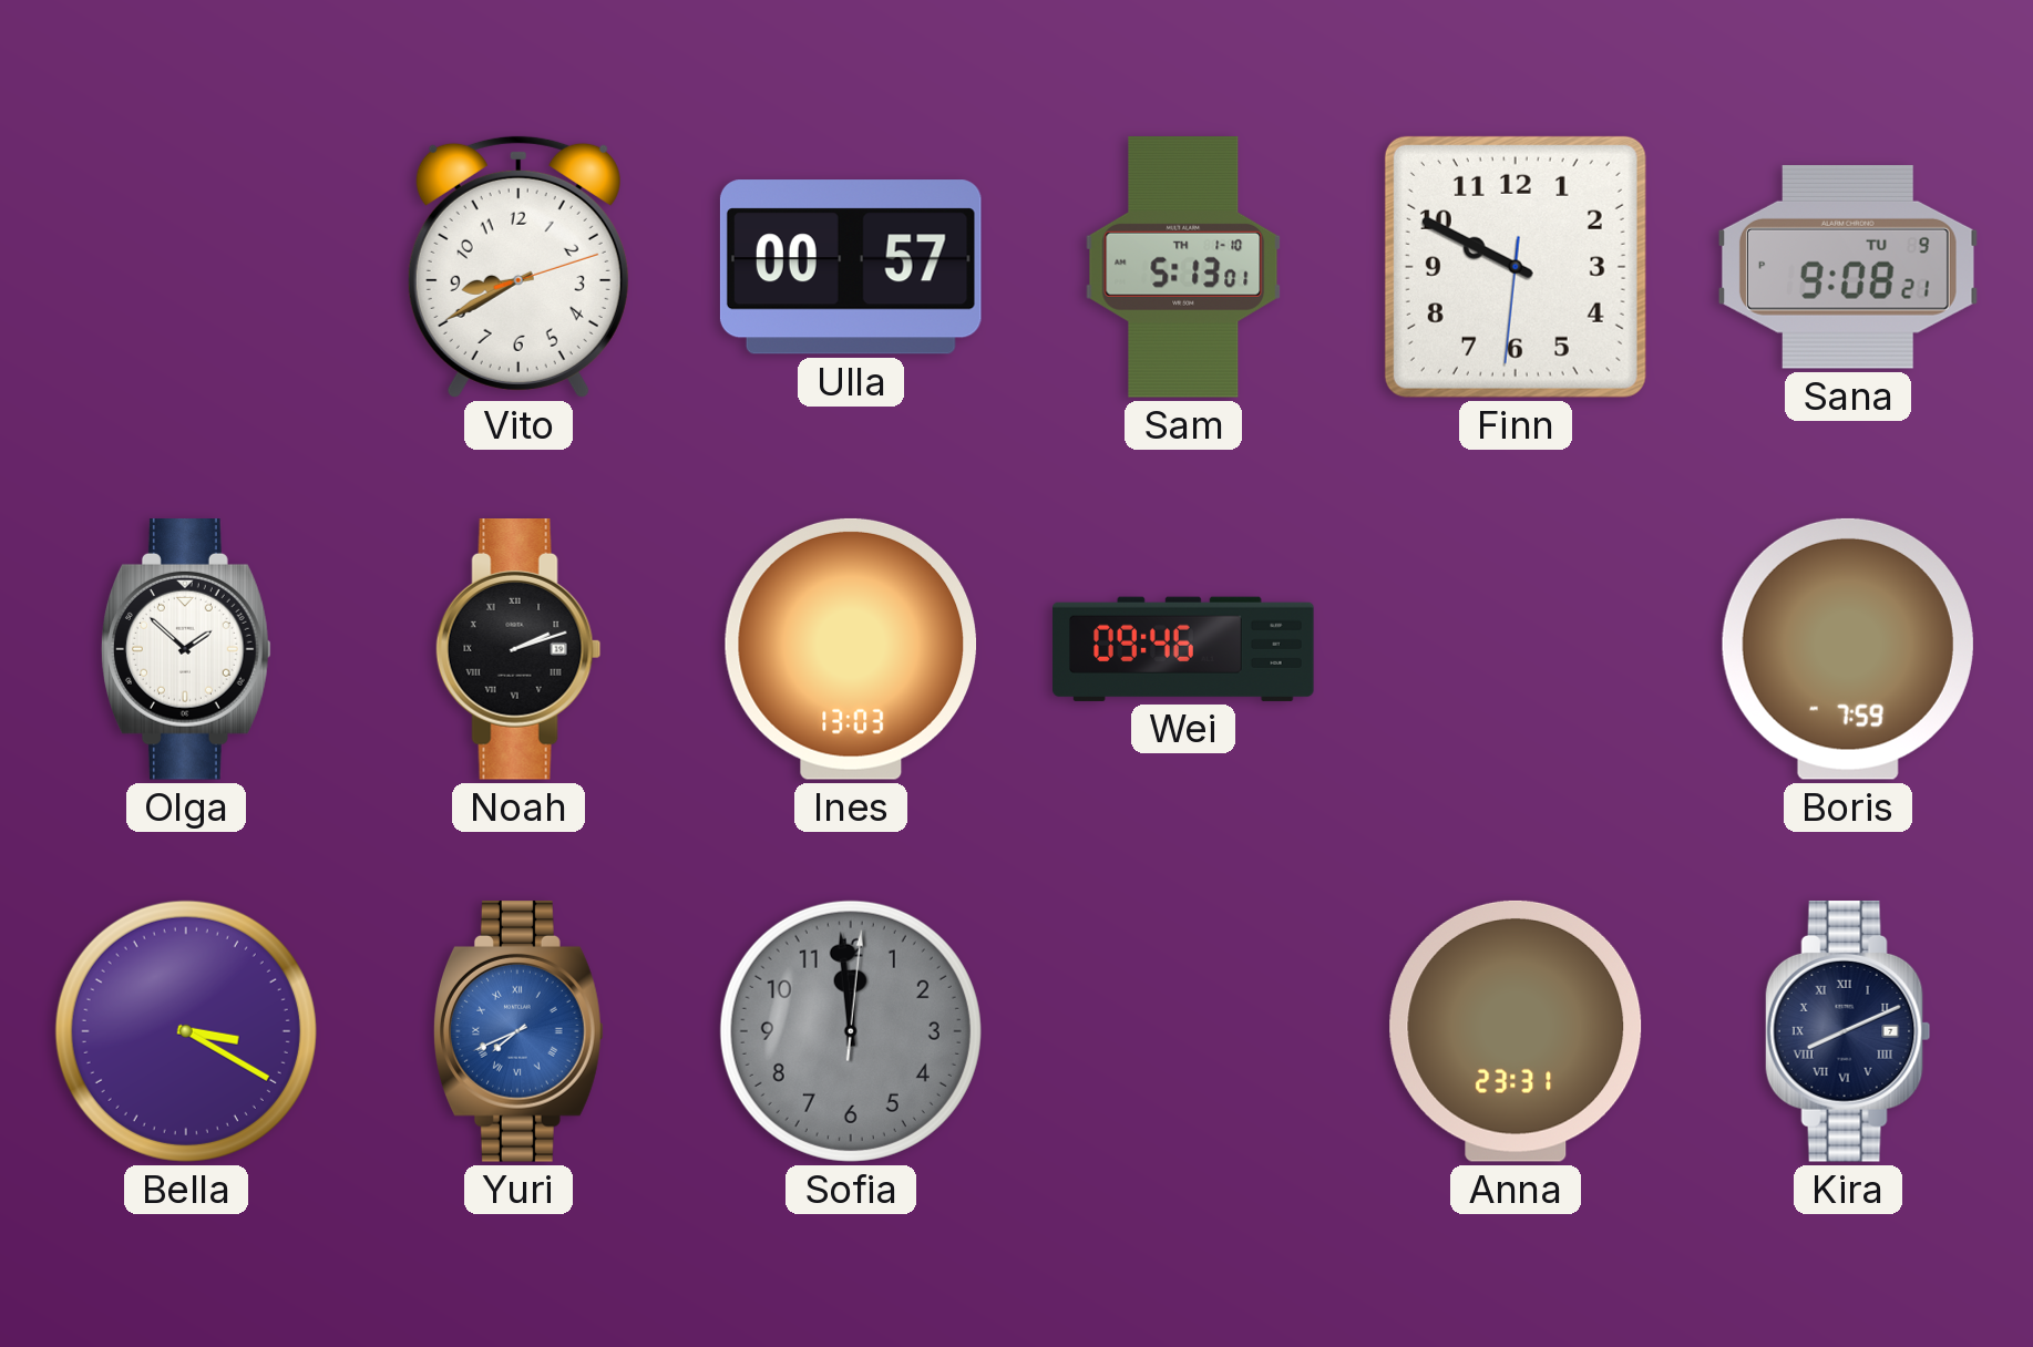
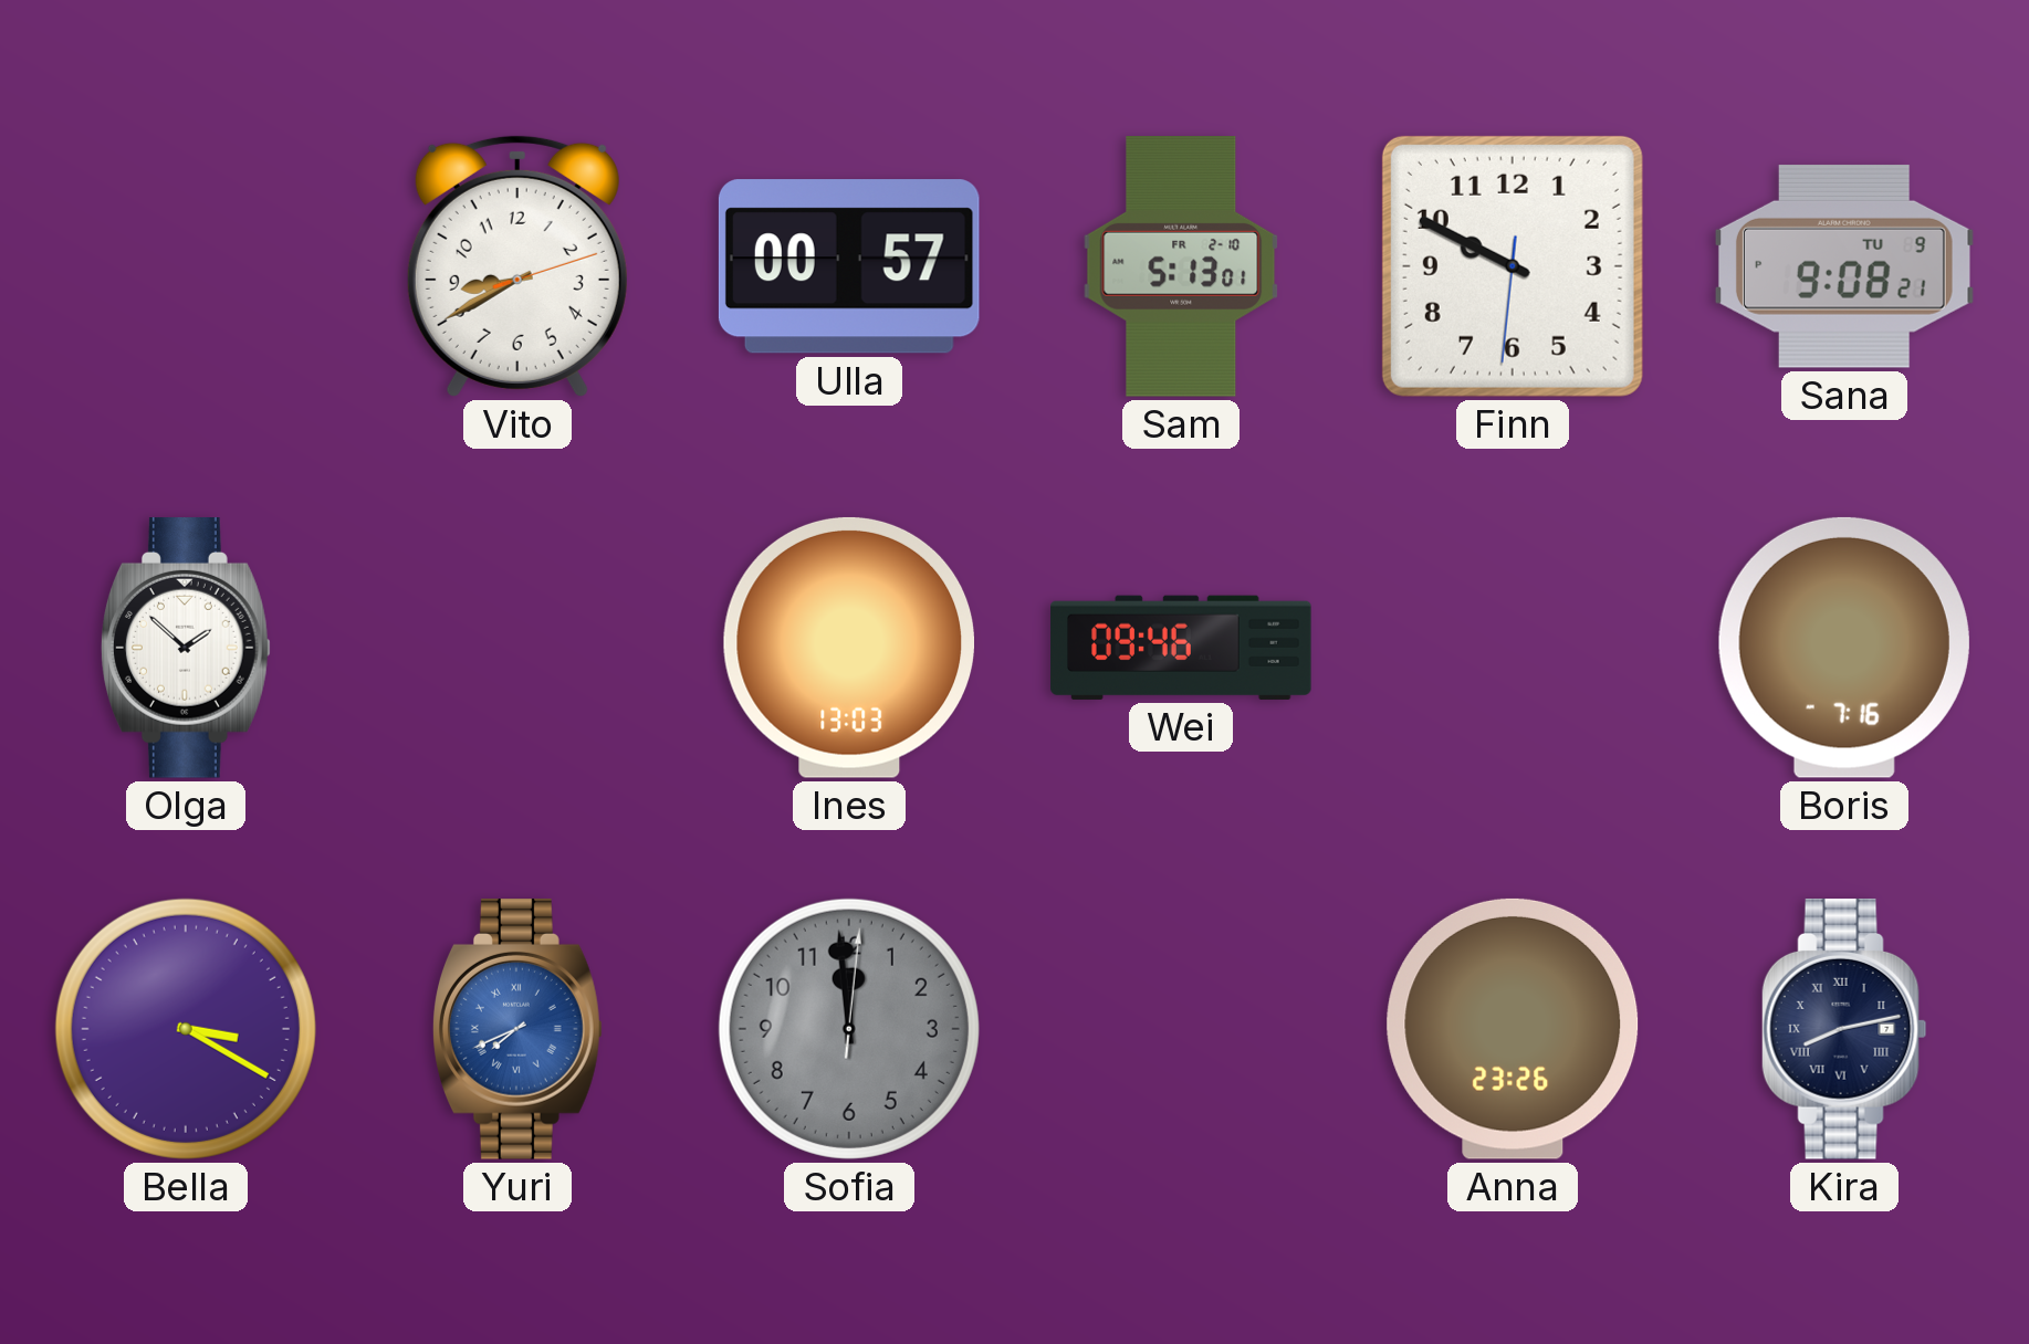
Sam date: TH 1-10 -> FR 2-10
Noah: 2:12 -> none
Boris: 7:59 -> 7:16
Anna: 23:31 -> 23:26
Kira: 8:11 -> 8:13
